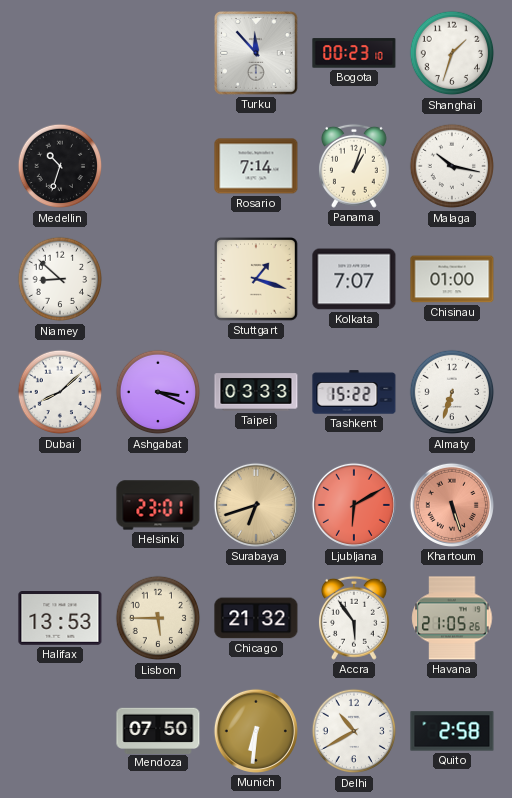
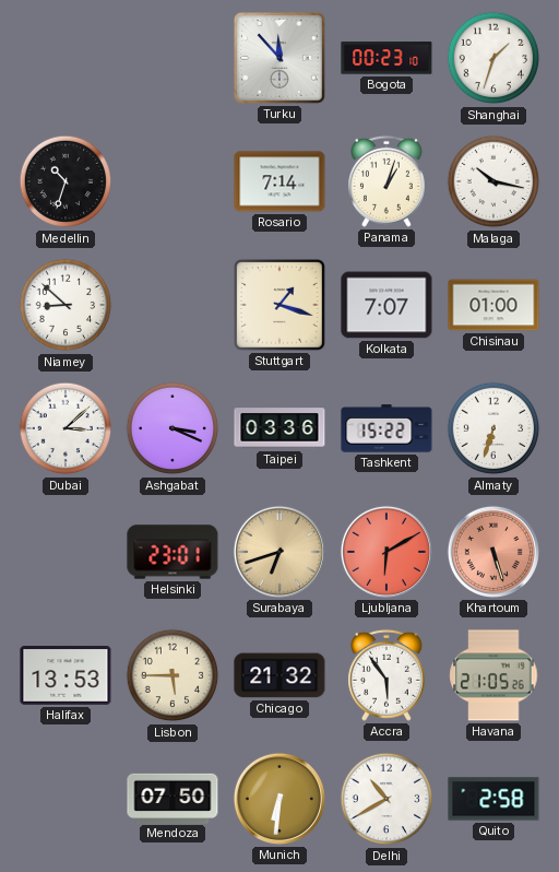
Dubai: 8:08 -> 3:08
Taipei: 03:33 -> 03:36
